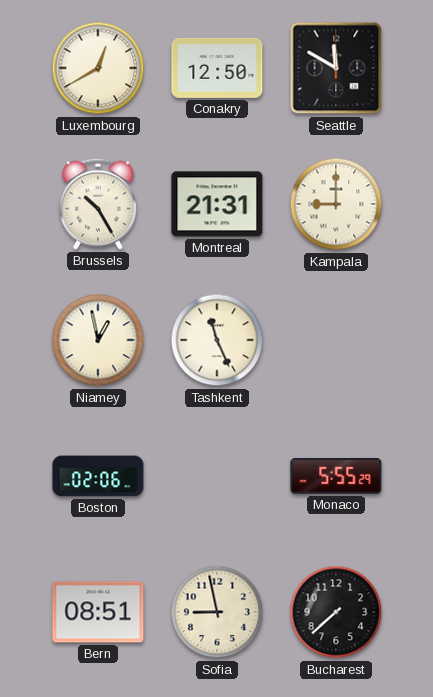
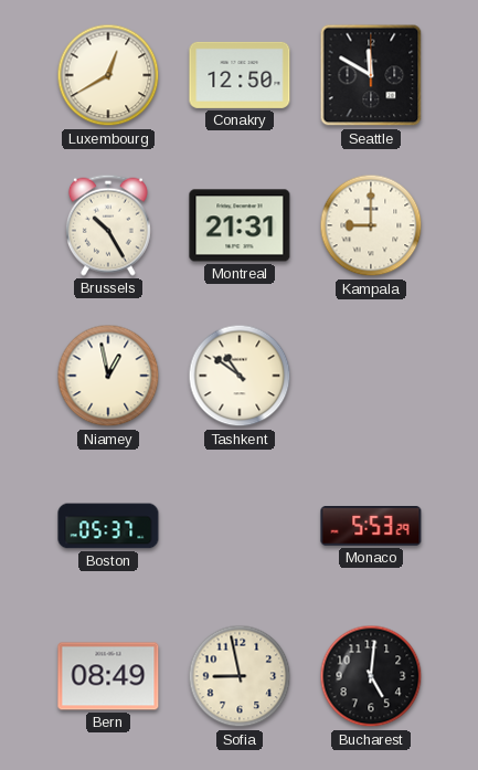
Tashkent: 11:26 -> 10:51
Boston: 02:06 -> 05:37
Monaco: 5:55 -> 5:53
Bern: 08:51 -> 08:49
Bucharest: 7:38 -> 5:01
